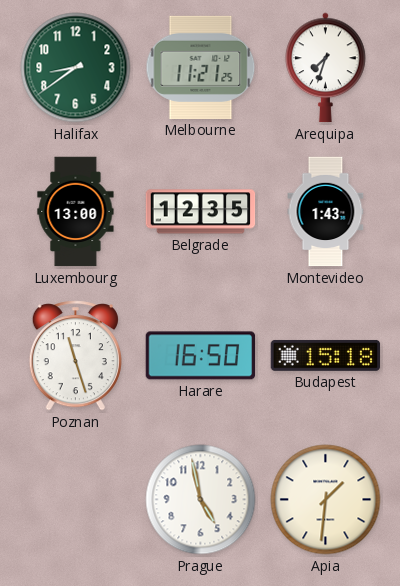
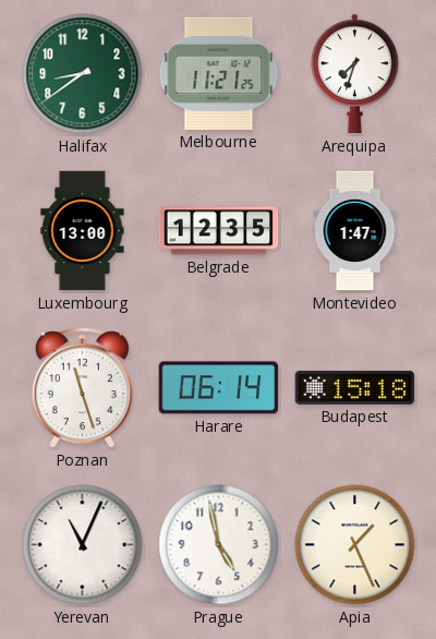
Montevideo: 1:43 -> 1:47
Harare: 16:50 -> 06:14
Yerevan: none -> 11:04
Apia: 1:31 -> 1:26
